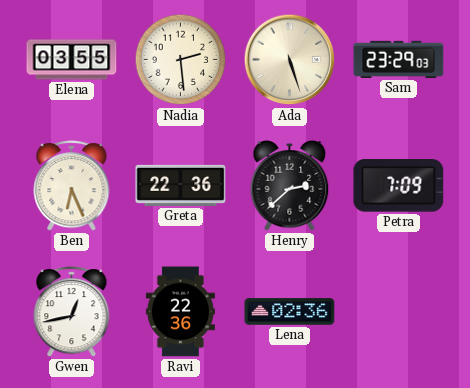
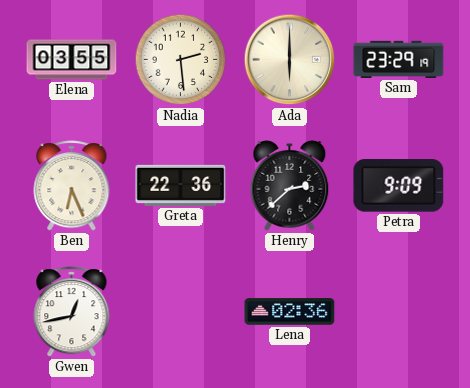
Ada: 5:27 -> 6:00
Sam: 23:29:03 -> 23:29:19
Petra: 7:09 -> 9:09
Ravi: 22:36 -> none
